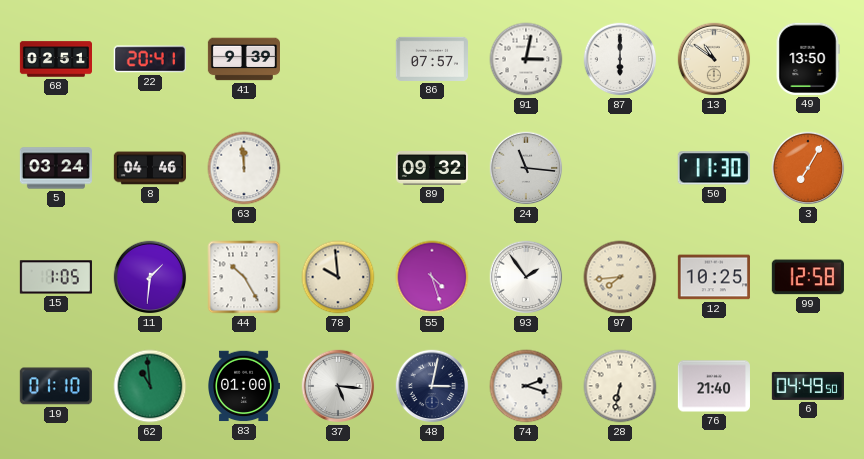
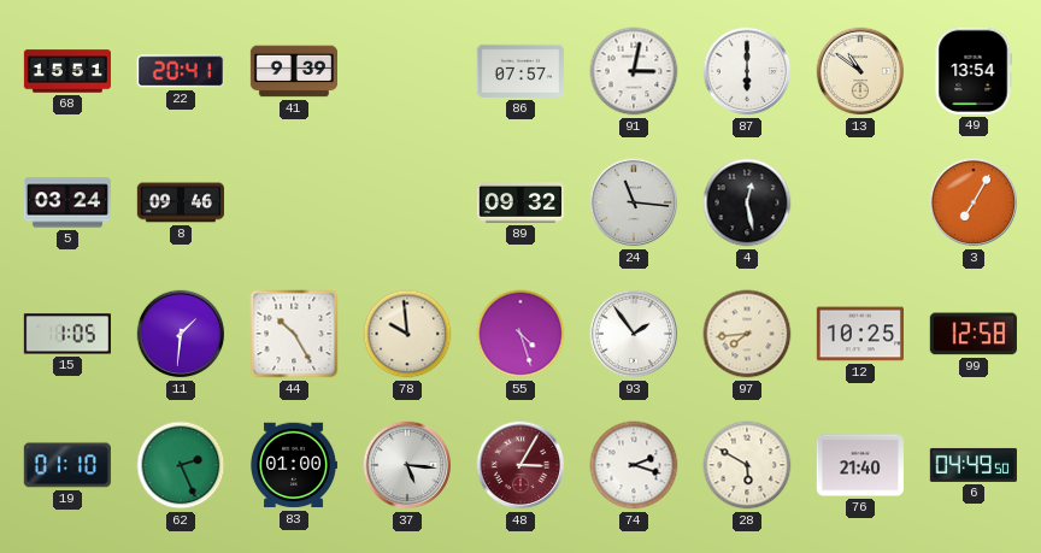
68: 02:51 -> 15:51
49: 13:50 -> 13:54
8: 04:46 -> 09:46
63: 11:59 -> none
4: none -> 12:28
50: 11:30 -> none
62: 10:59 -> 2:26
48: 3:02 -> 3:05
48 dial: navy -> burgundy
28: 6:32 -> 5:50
